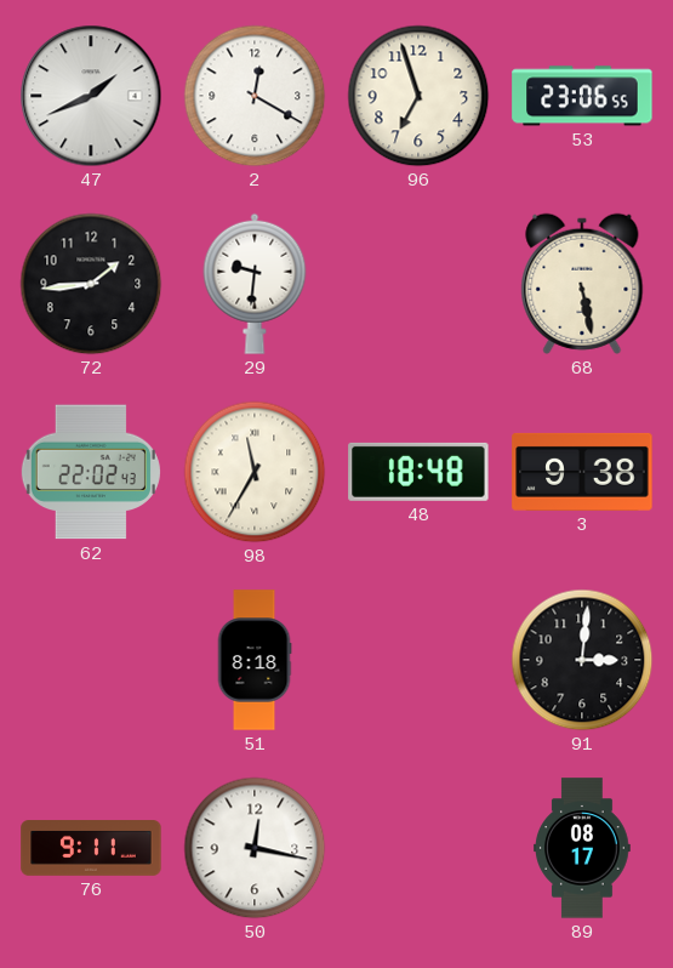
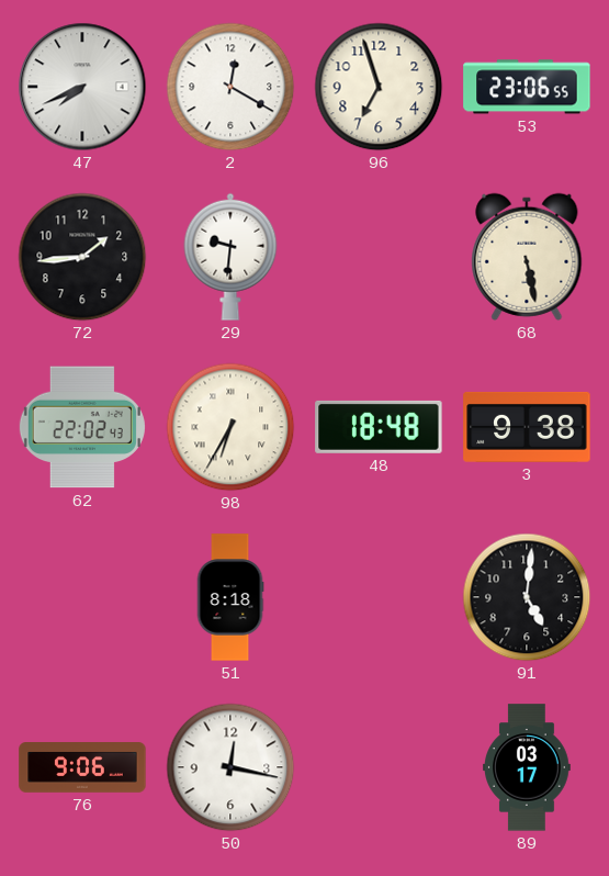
47: 1:41 -> 7:41
98: 11:35 -> 6:35
91: 3:01 -> 5:01
76: 9:11 -> 9:06
89: 08:17 -> 03:17
